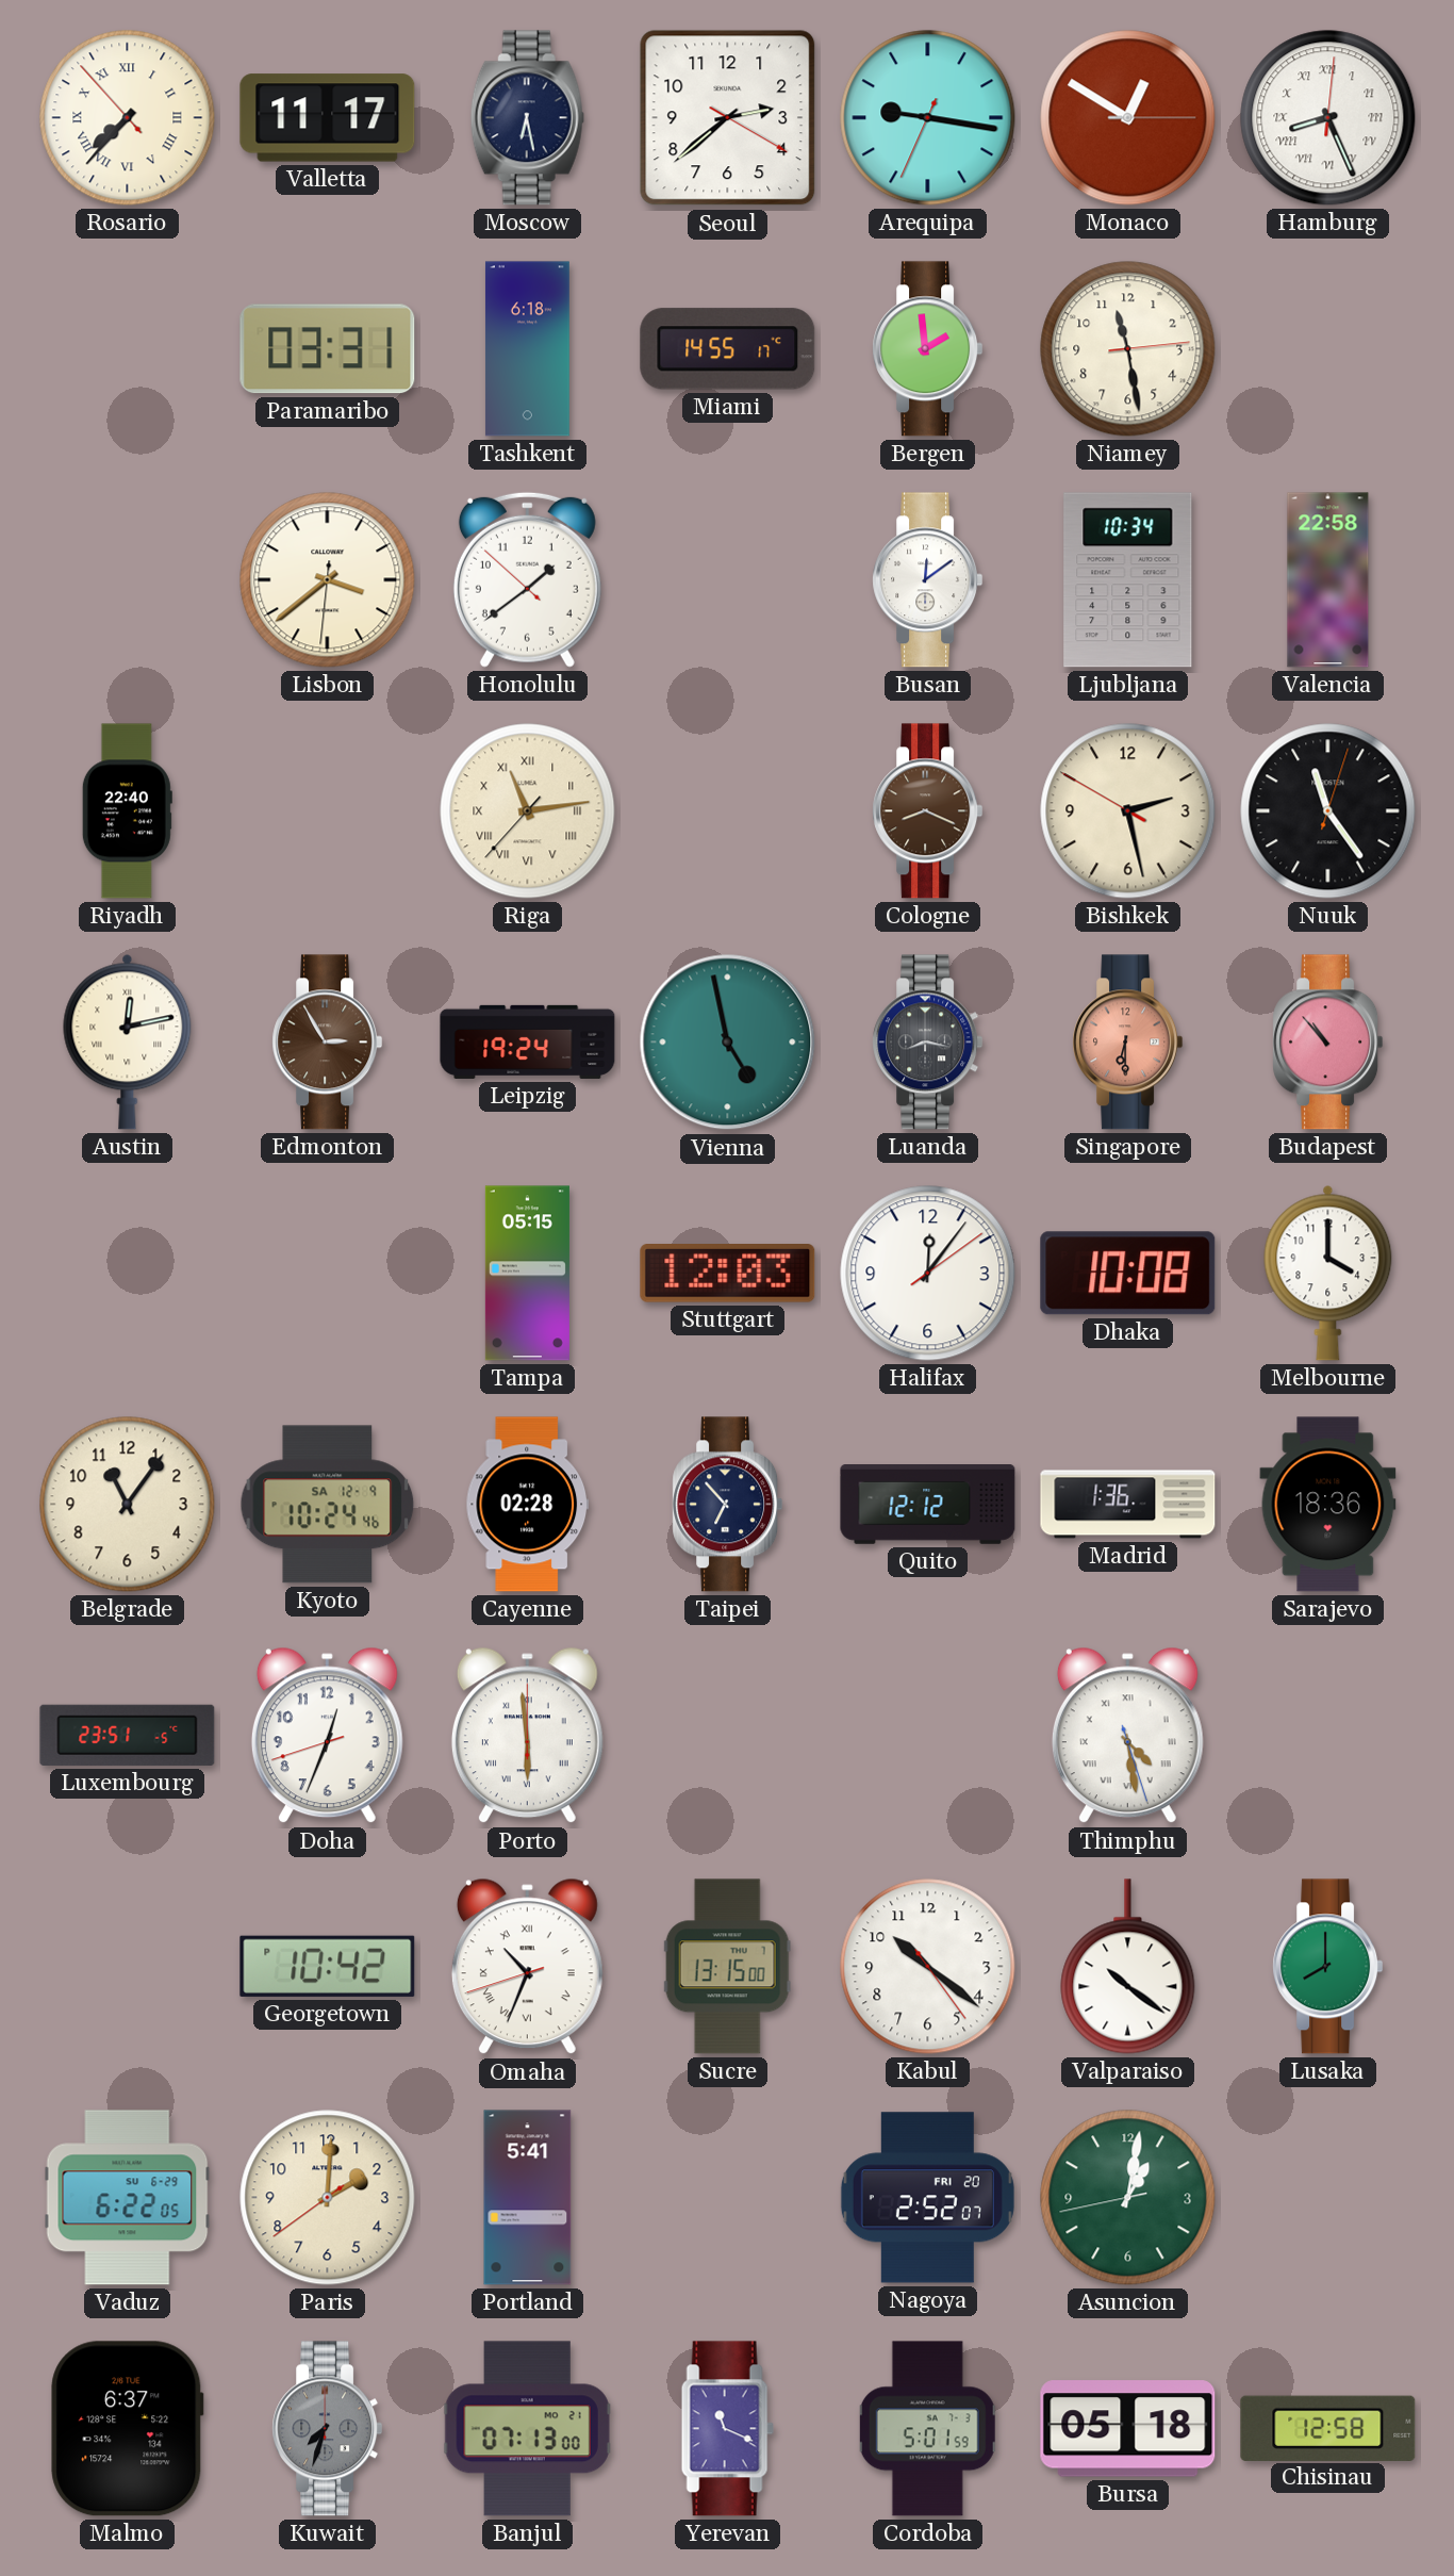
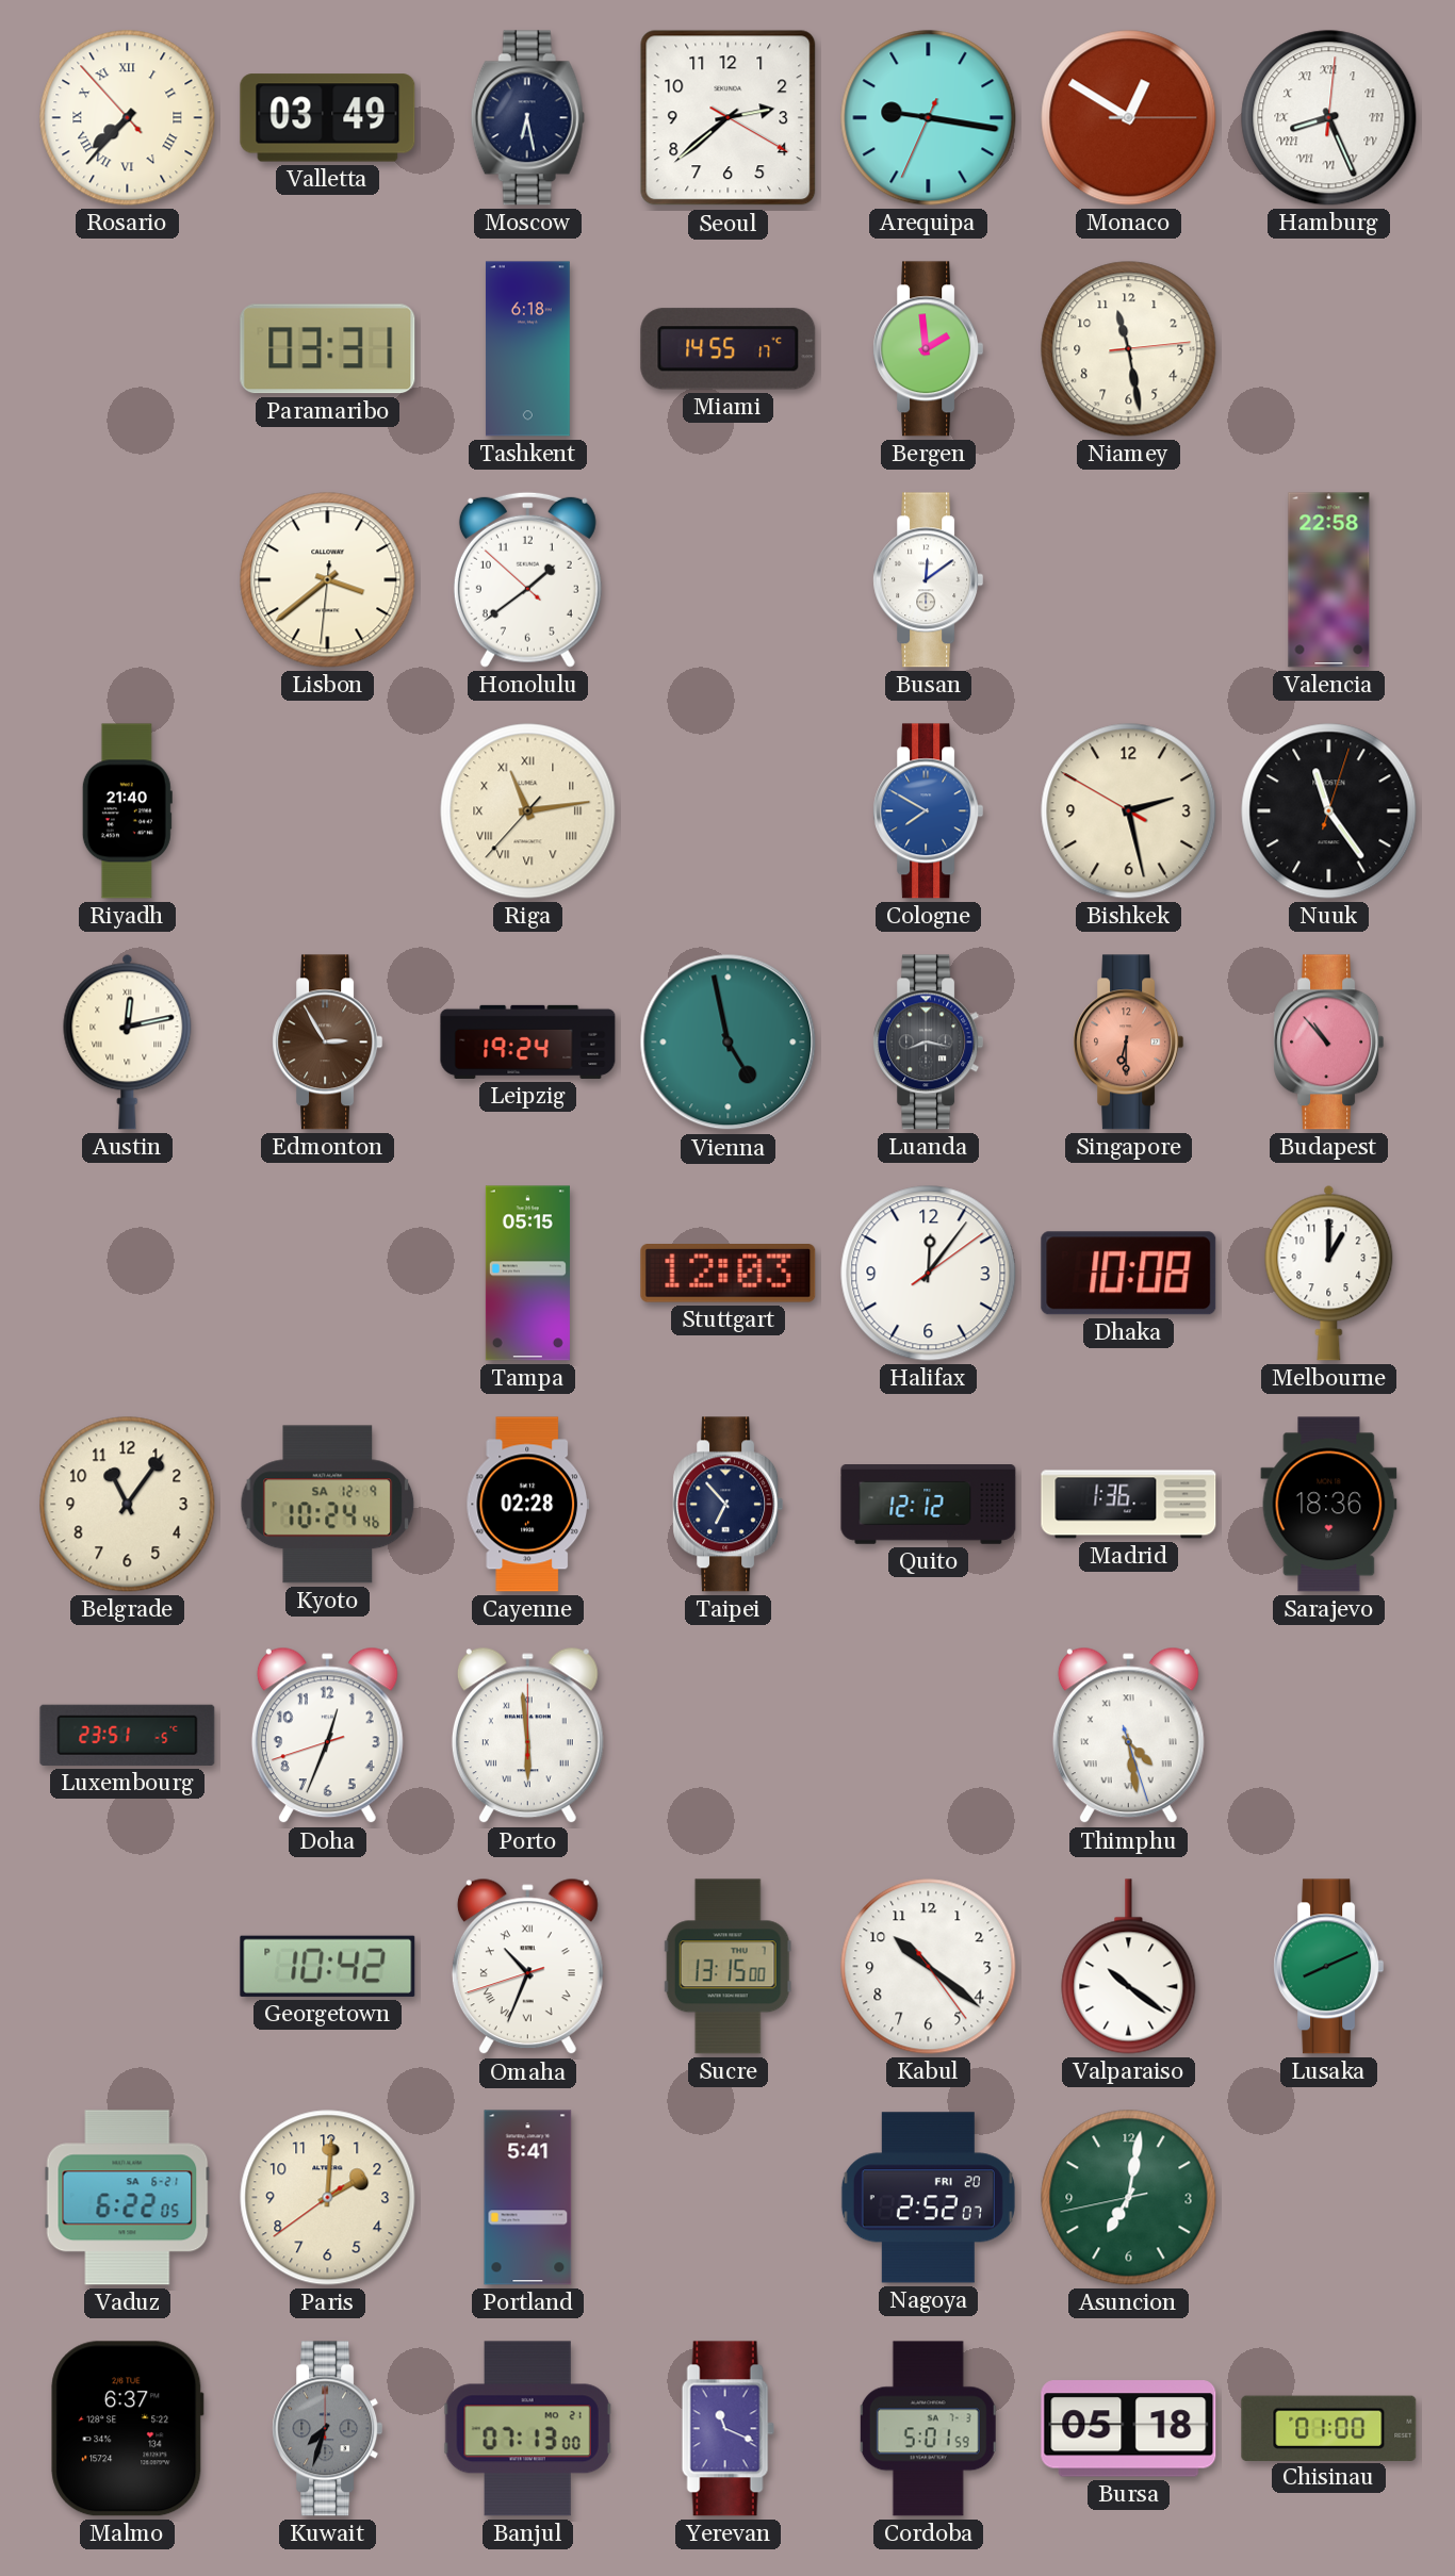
Valletta: 11:17 -> 03:49
Ljubljana: 10:34 -> none
Riyadh: 22:40 -> 21:40
Cologne: 8:19 -> 7:50
Cologne dial: brown -> blue
Melbourne: 4:00 -> 1:00
Lusaka: 8:00 -> 8:11
Vaduz date: SU 6-29 -> SA 6-21
Asuncion: 1:01 -> 7:01
Chisinau: 12:58 -> 01:00
